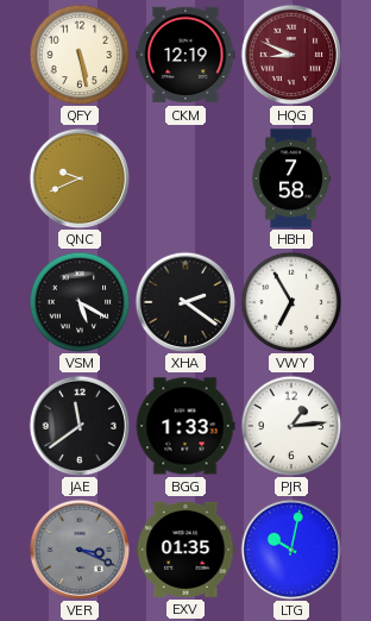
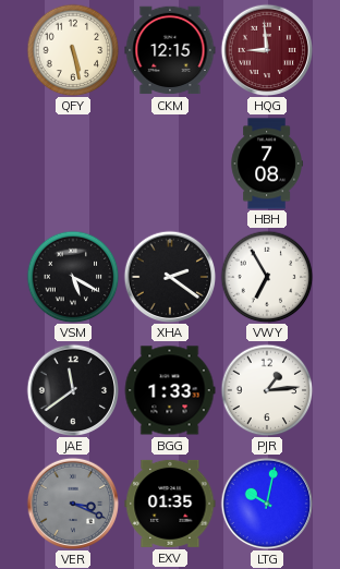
CKM: 12:19 -> 12:15
HQG: 8:49 -> 8:59
QNC: 9:41 -> none
HBH: 7:58 -> 7:08
